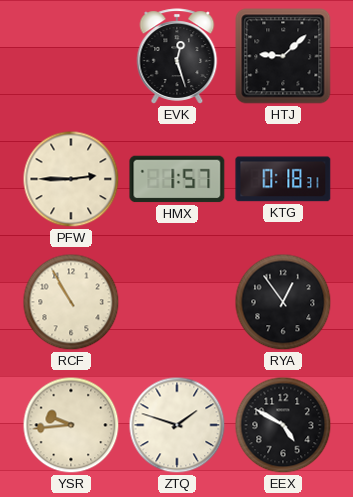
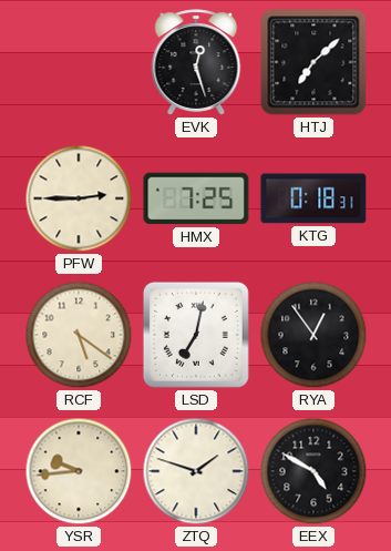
HTJ: 9:08 -> 7:08
HMX: 1:57 -> 7:25
RCF: 10:55 -> 5:21
LSD: none -> 7:02
